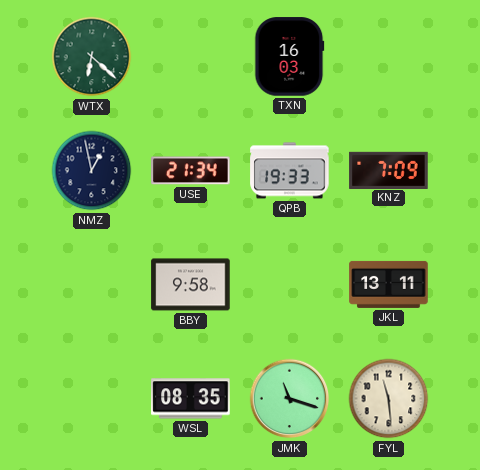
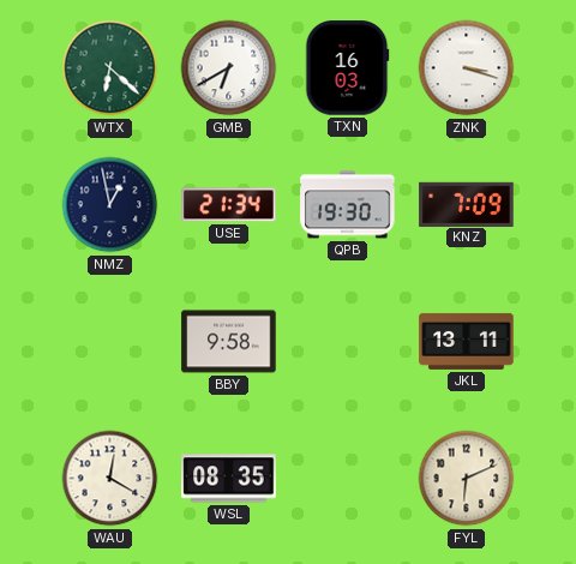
GMB: none -> 6:40
ZNK: none -> 3:18
QPB: 19:33 -> 19:30
WAU: none -> 12:20
JMK: 11:18 -> none
FYL: 11:29 -> 6:11
